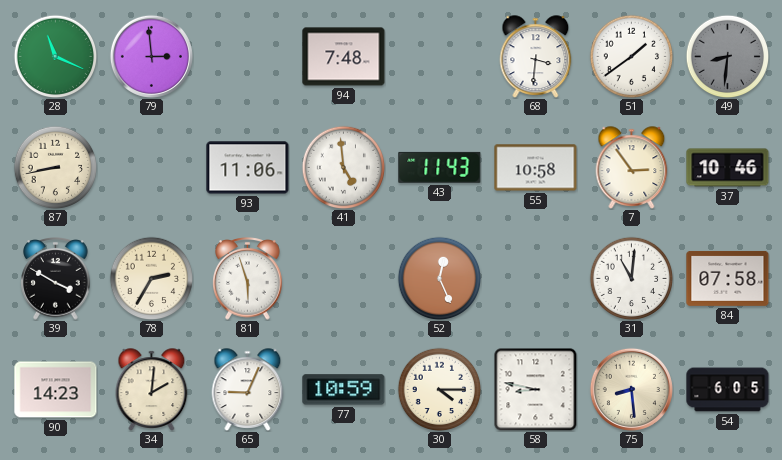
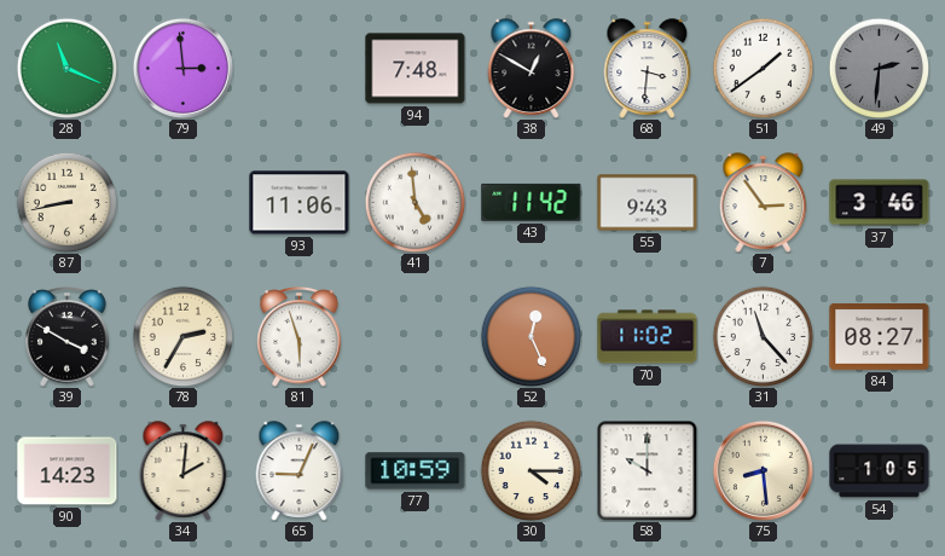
38: none -> 12:50
49: 8:31 -> 2:31
43: 11:43 -> 11:42
55: 10:58 -> 9:43
37: 10:46 -> 3:46
70: none -> 11:02
31: 11:01 -> 11:23
84: 07:58 -> 08:27
58: 8:47 -> 10:00
54: 6:05 -> 1:05
